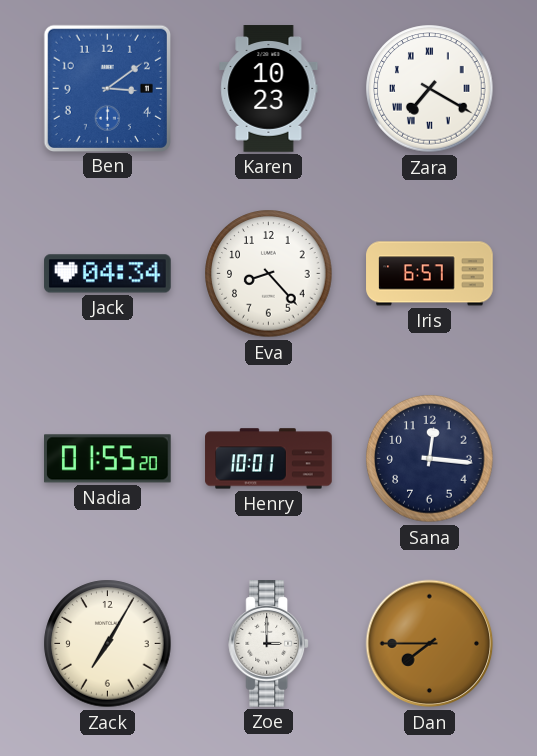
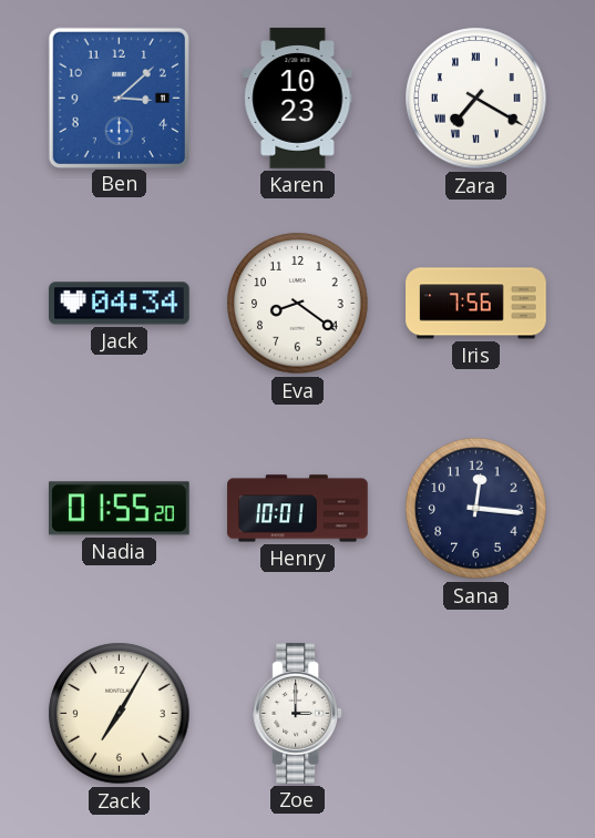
Ben: 3:09 -> 3:08
Eva: 8:23 -> 8:21
Iris: 6:57 -> 7:56
Dan: 7:45 -> none
